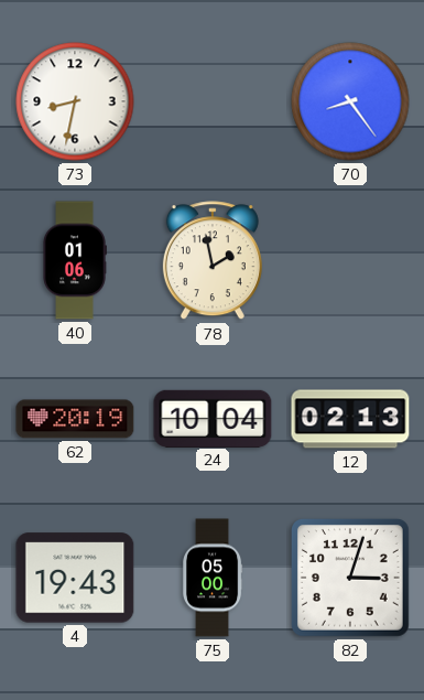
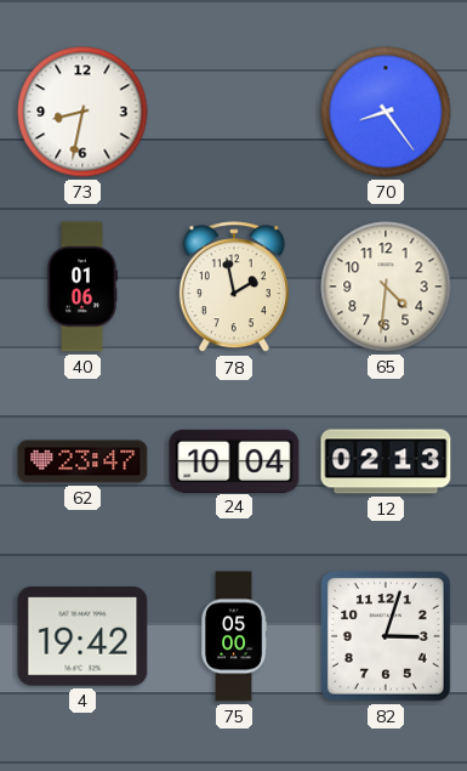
65: none -> 4:31
62: 20:19 -> 23:47
4: 19:43 -> 19:42
